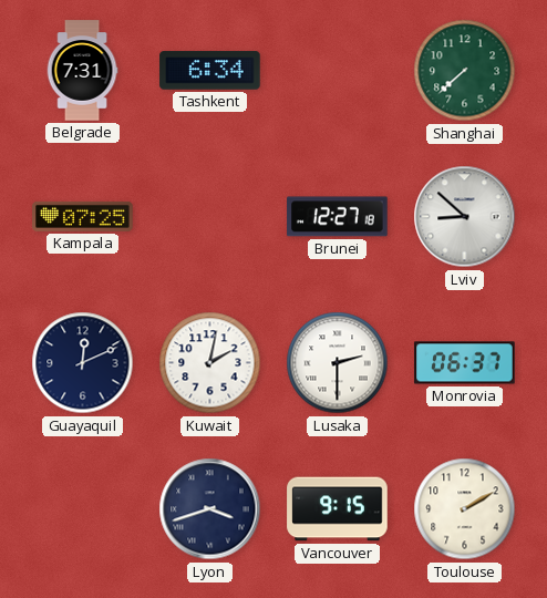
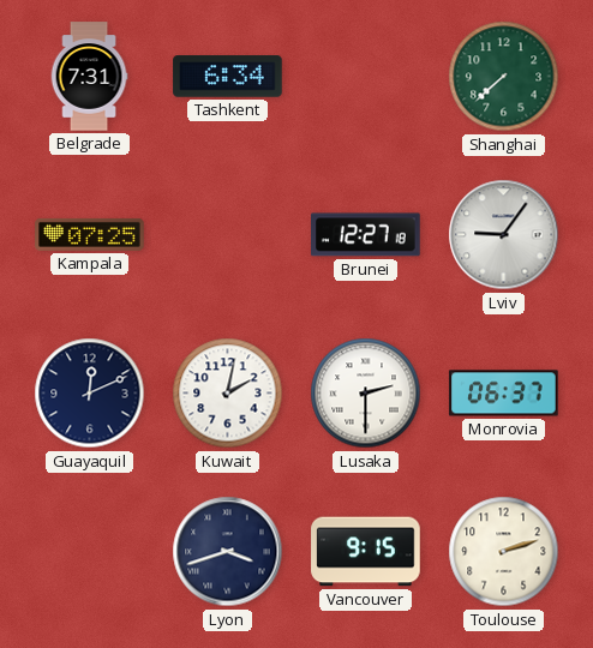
Lviv: 8:52 -> 9:06
Toulouse: 2:10 -> 2:12
